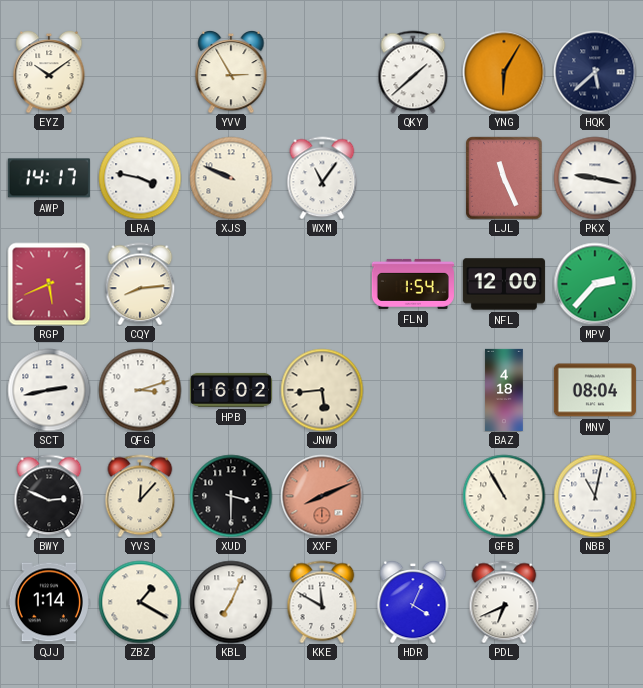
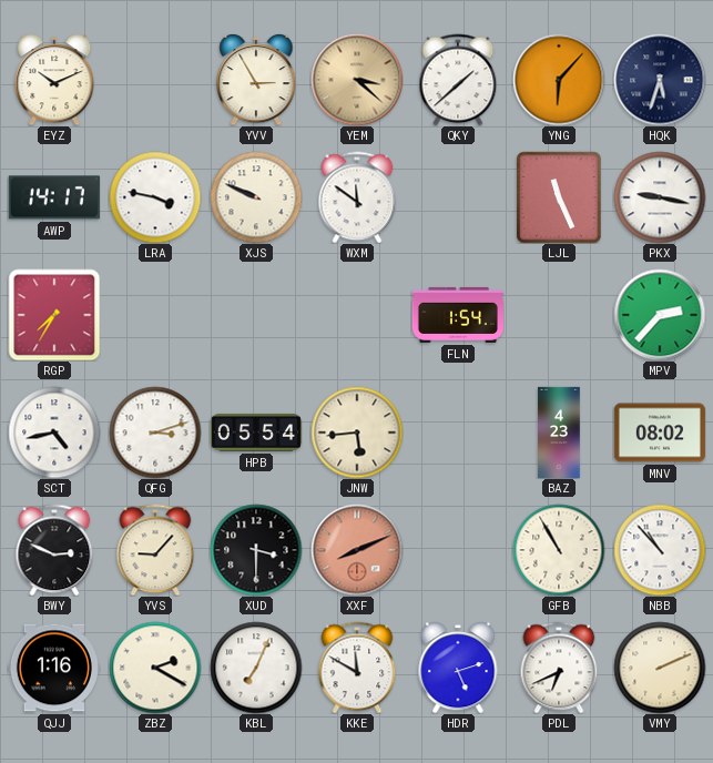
EYZ: 10:09 -> 10:11
YEM: none -> 3:22
YNG: 6:05 -> 6:07
HQK: 5:38 -> 5:33
WXM: 11:06 -> 11:51
RGP: 5:41 -> 7:35
CQY: 8:14 -> none
NFL: 12:00 -> none
SCT: 2:43 -> 4:43
HPB: 16:02 -> 05:54
BAZ: 4:18 -> 4:23
MNV: 08:04 -> 08:02
YVS: 12:07 -> 9:07
NBB: 11:02 -> 10:53
QJJ: 1:14 -> 1:16
ZBZ: 1:20 -> 2:20
HDR: 4:04 -> 5:12
VMY: none -> 2:11
